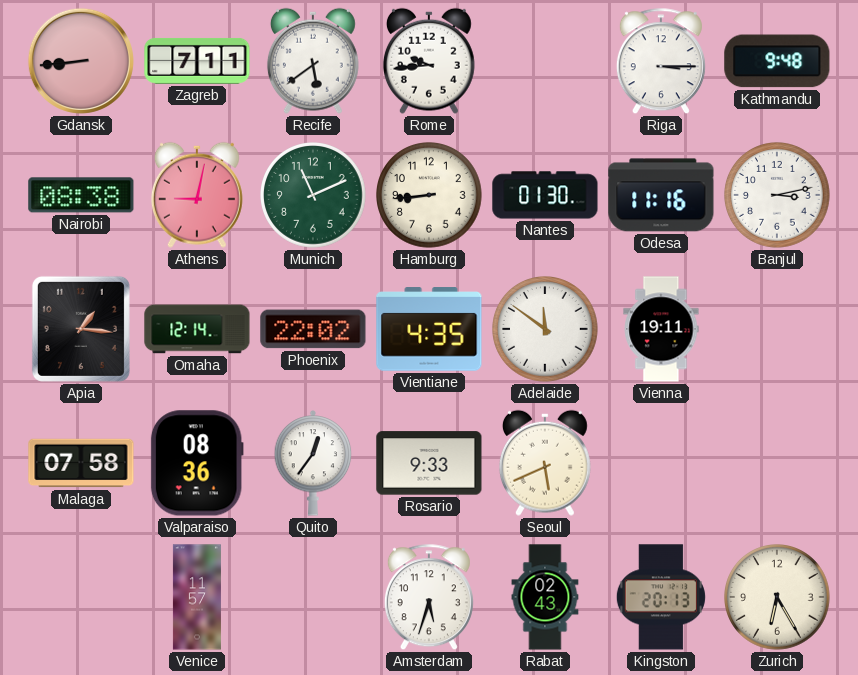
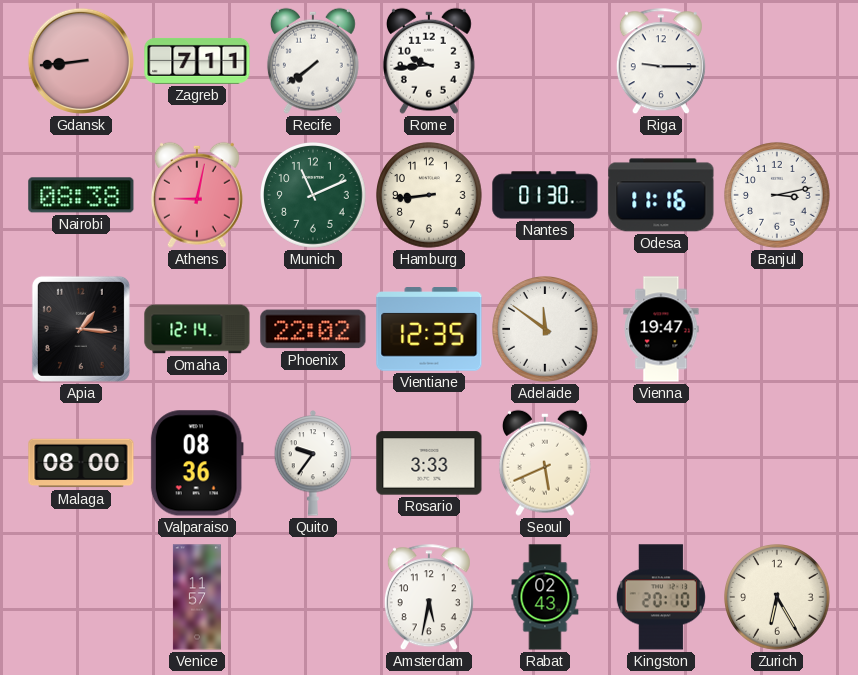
Recife: 5:39 -> 7:39
Riga: 3:15 -> 9:15
Kathmandu: 9:48 -> none
Vientiane: 4:35 -> 12:35
Vienna: 19:11 -> 19:47
Malaga: 07:58 -> 08:00
Quito: 12:36 -> 9:36
Rosario: 9:33 -> 3:33
Amsterdam: 5:33 -> 5:32
Kingston: 20:13 -> 20:10
